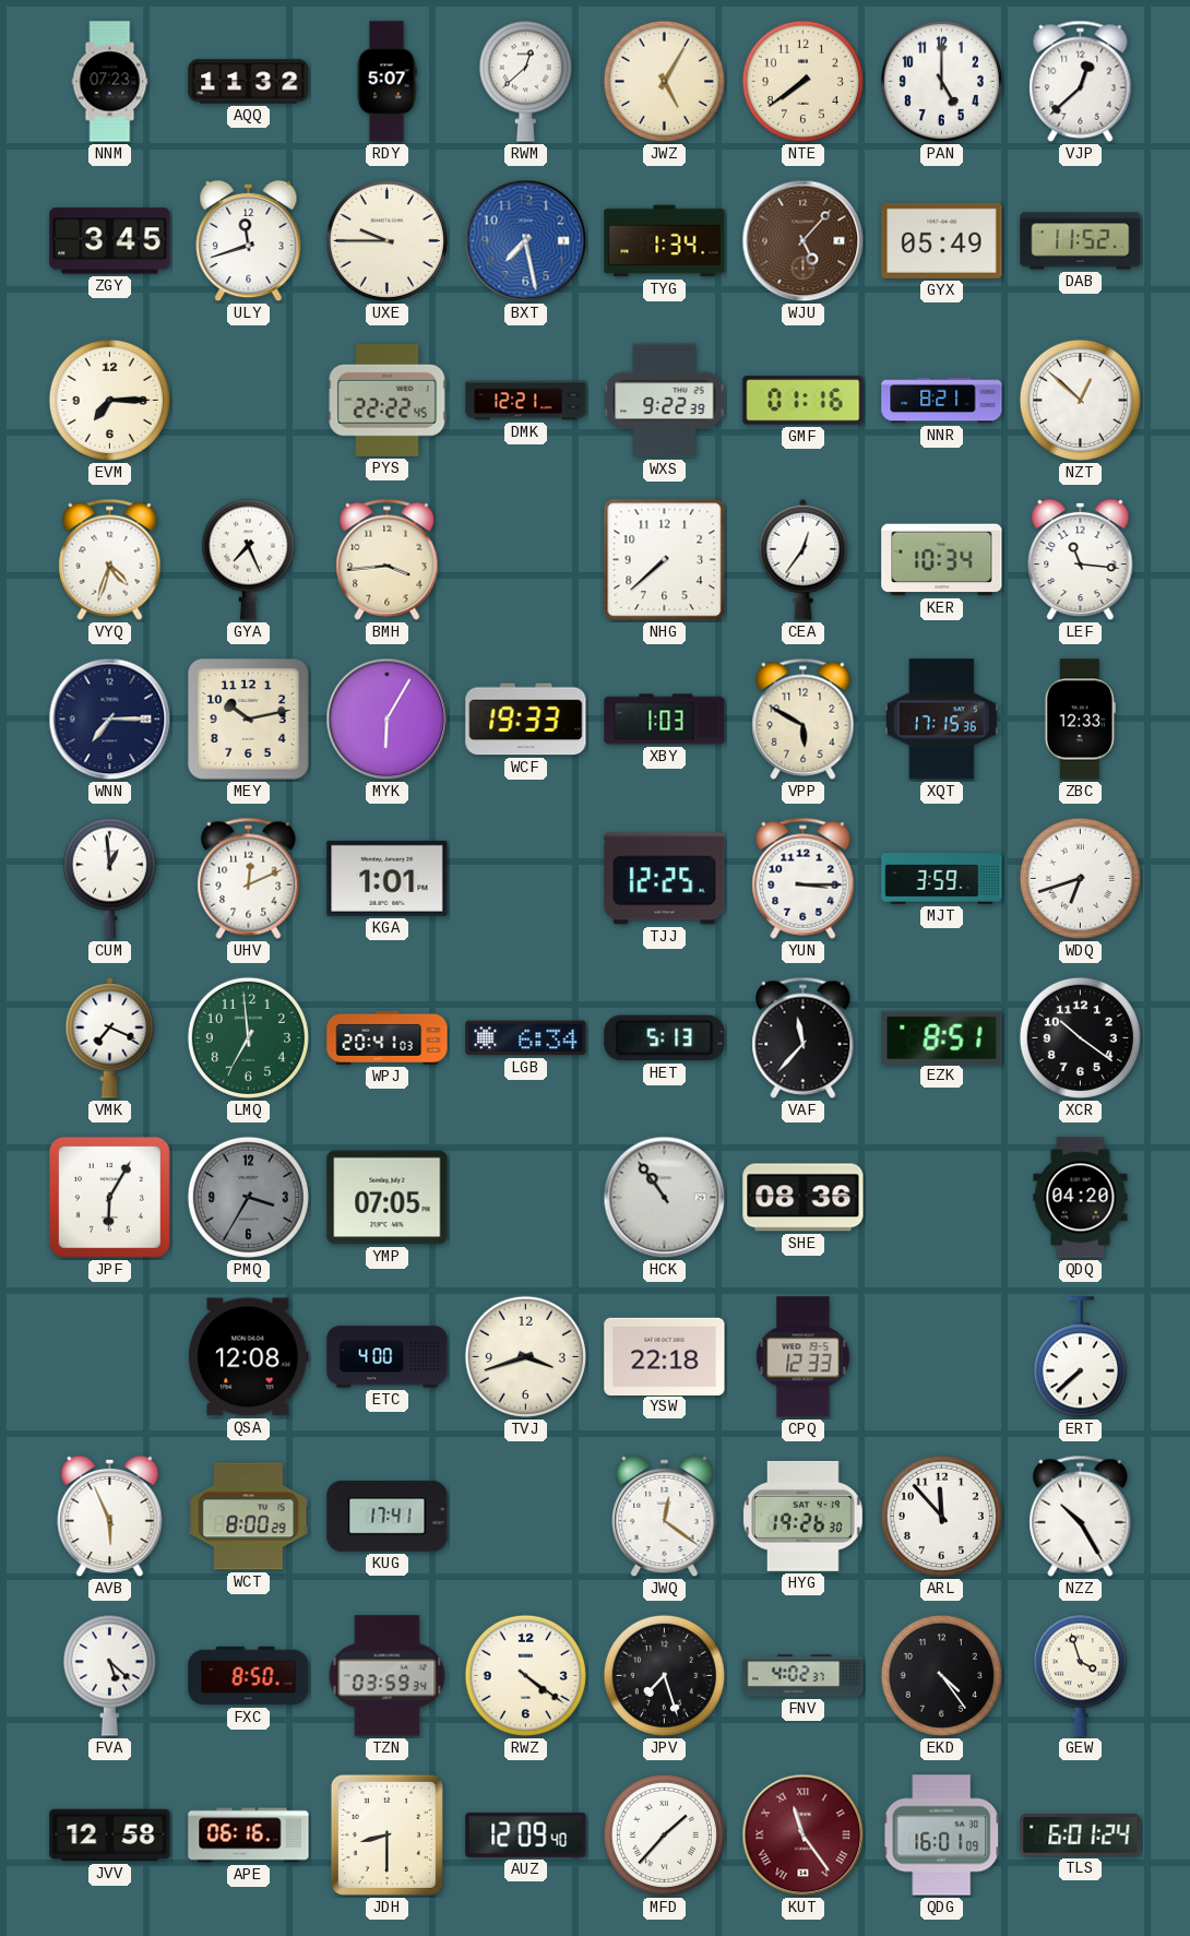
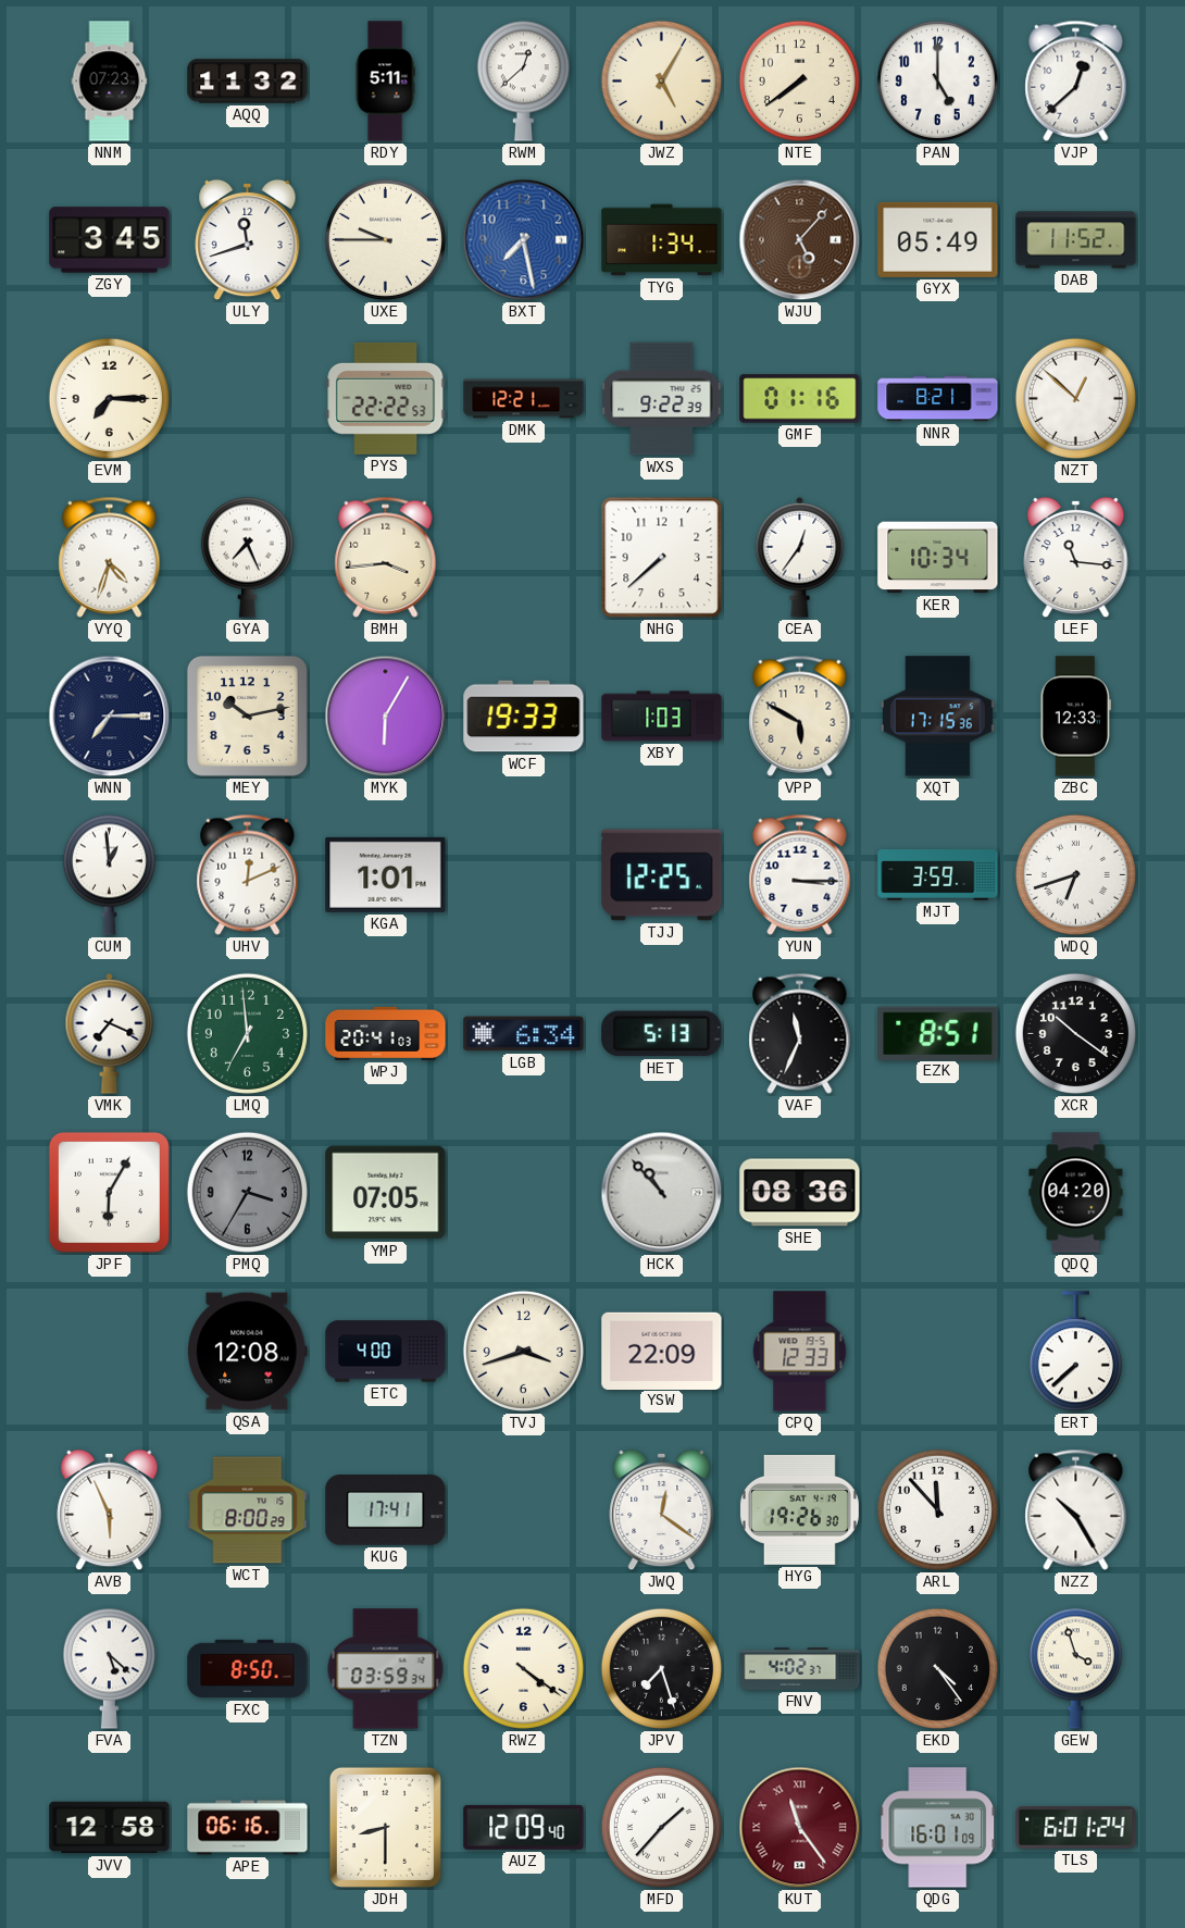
RDY: 5:07 -> 5:11
PYS: 22:22:45 -> 22:22:53
VAF: 11:37 -> 11:34
HCK: 10:54 -> 10:53
YSW: 22:18 -> 22:09
